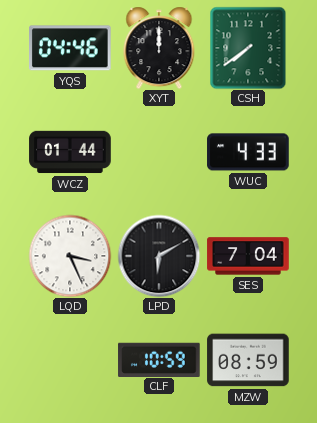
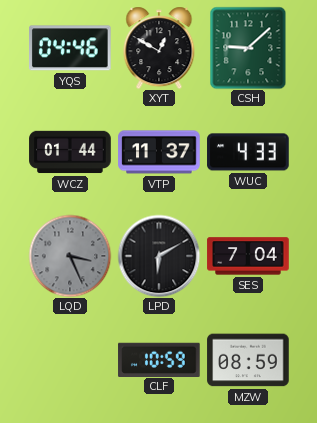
XYT: 12:00 -> 12:50
CSH: 7:39 -> 9:08
VTP: none -> 11:37
LQD dial: white -> grey
